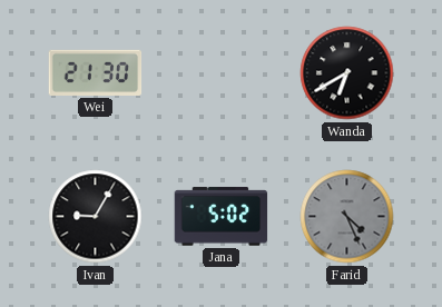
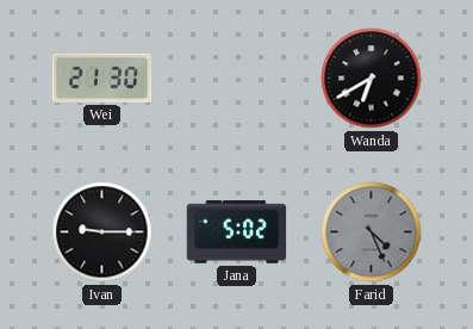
Ivan: 9:05 -> 9:15
